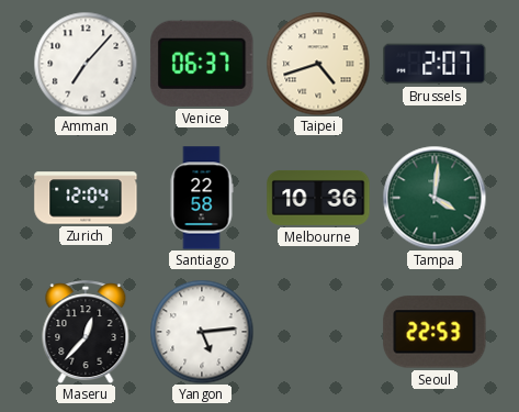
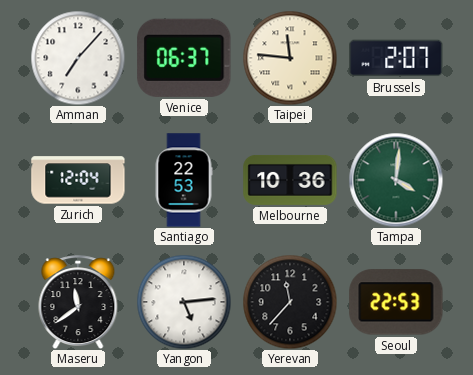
Taipei: 4:42 -> 11:46
Santiago: 22:58 -> 22:53
Maseru: 12:37 -> 11:39
Yerevan: none -> 11:37
